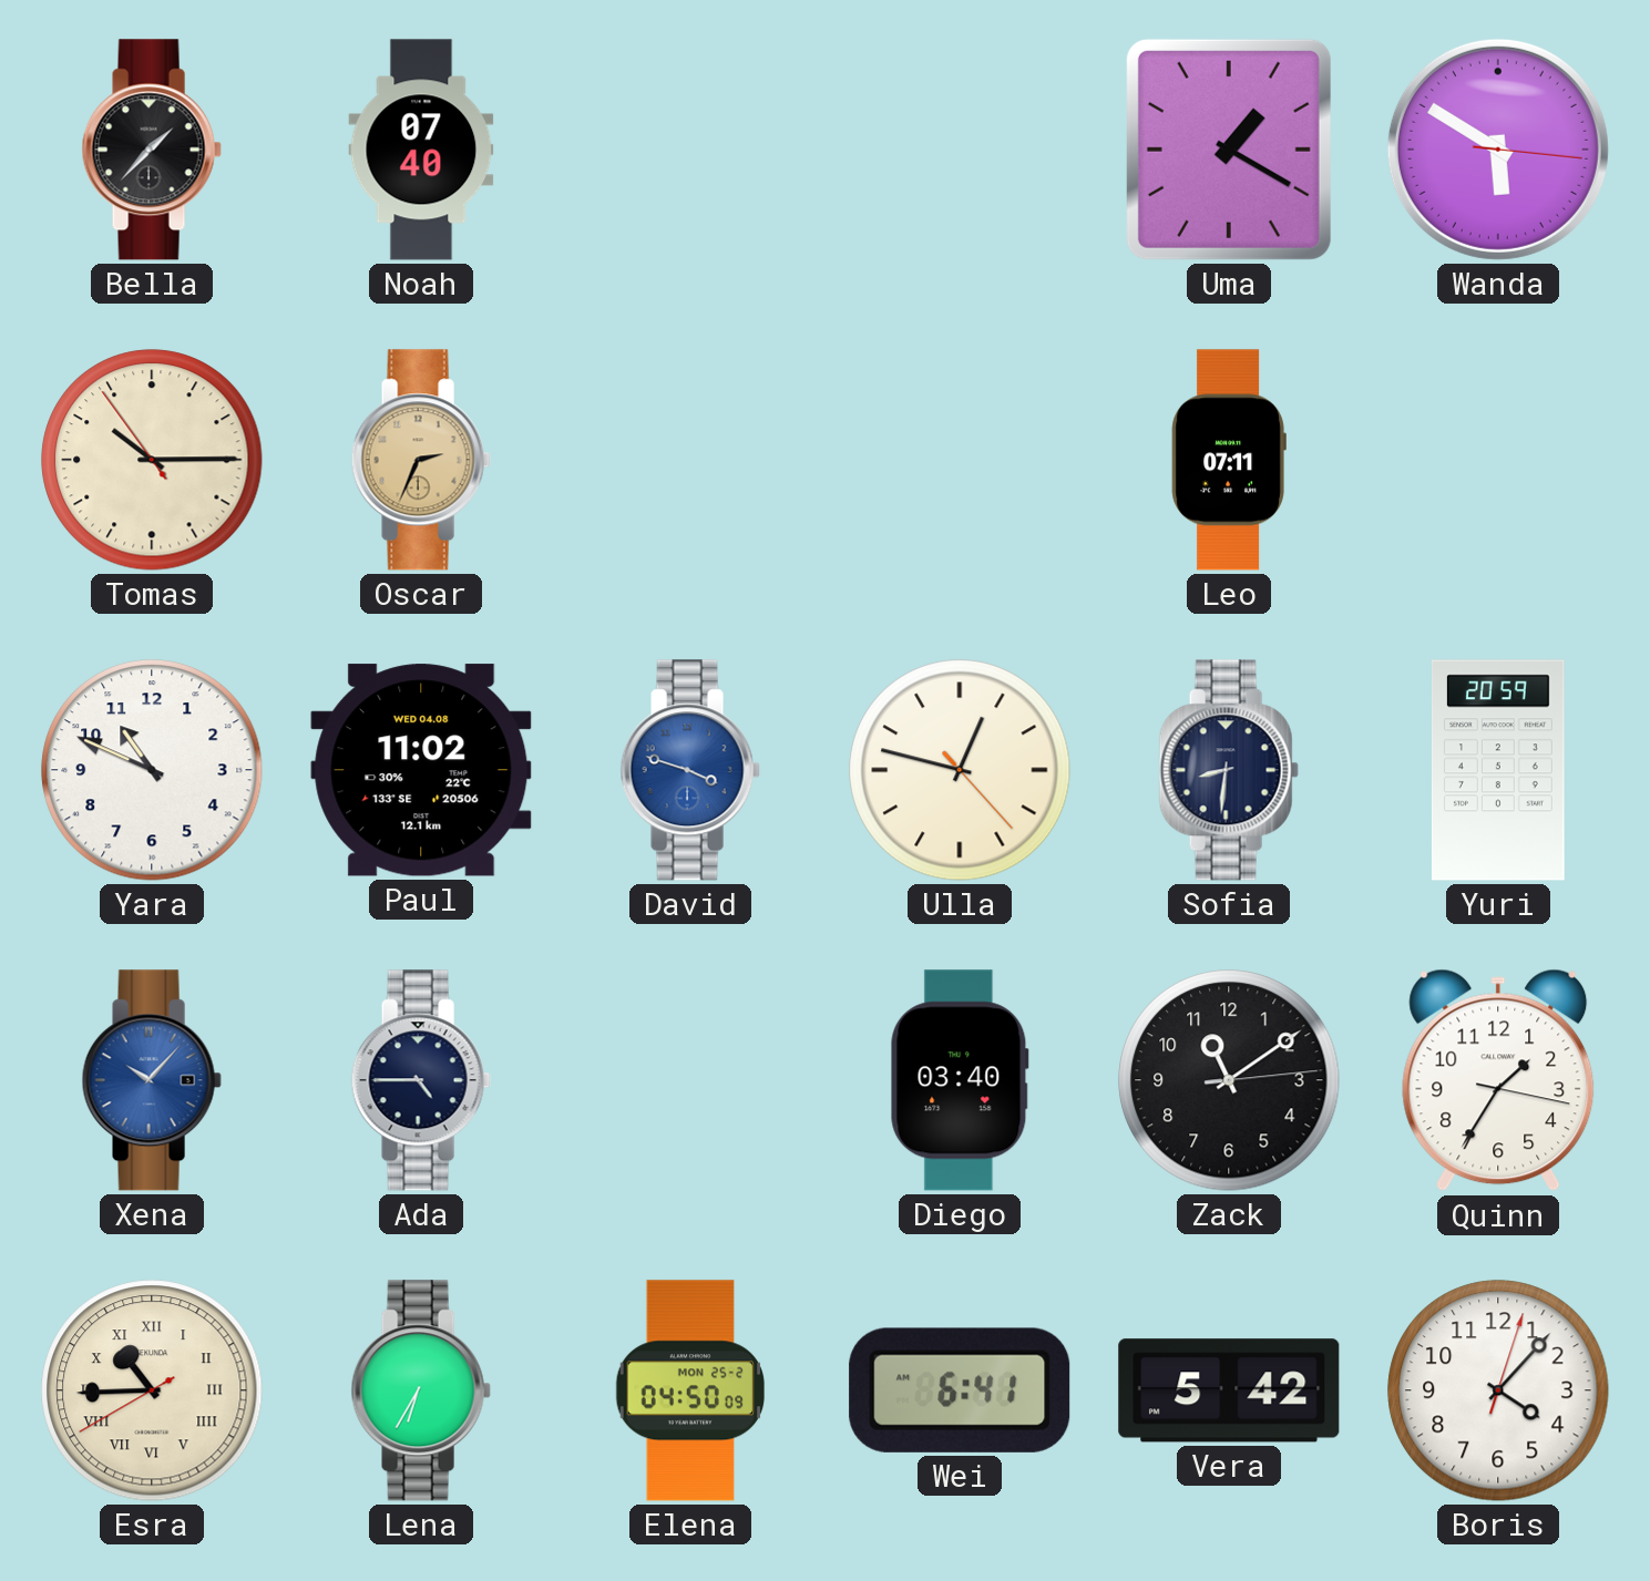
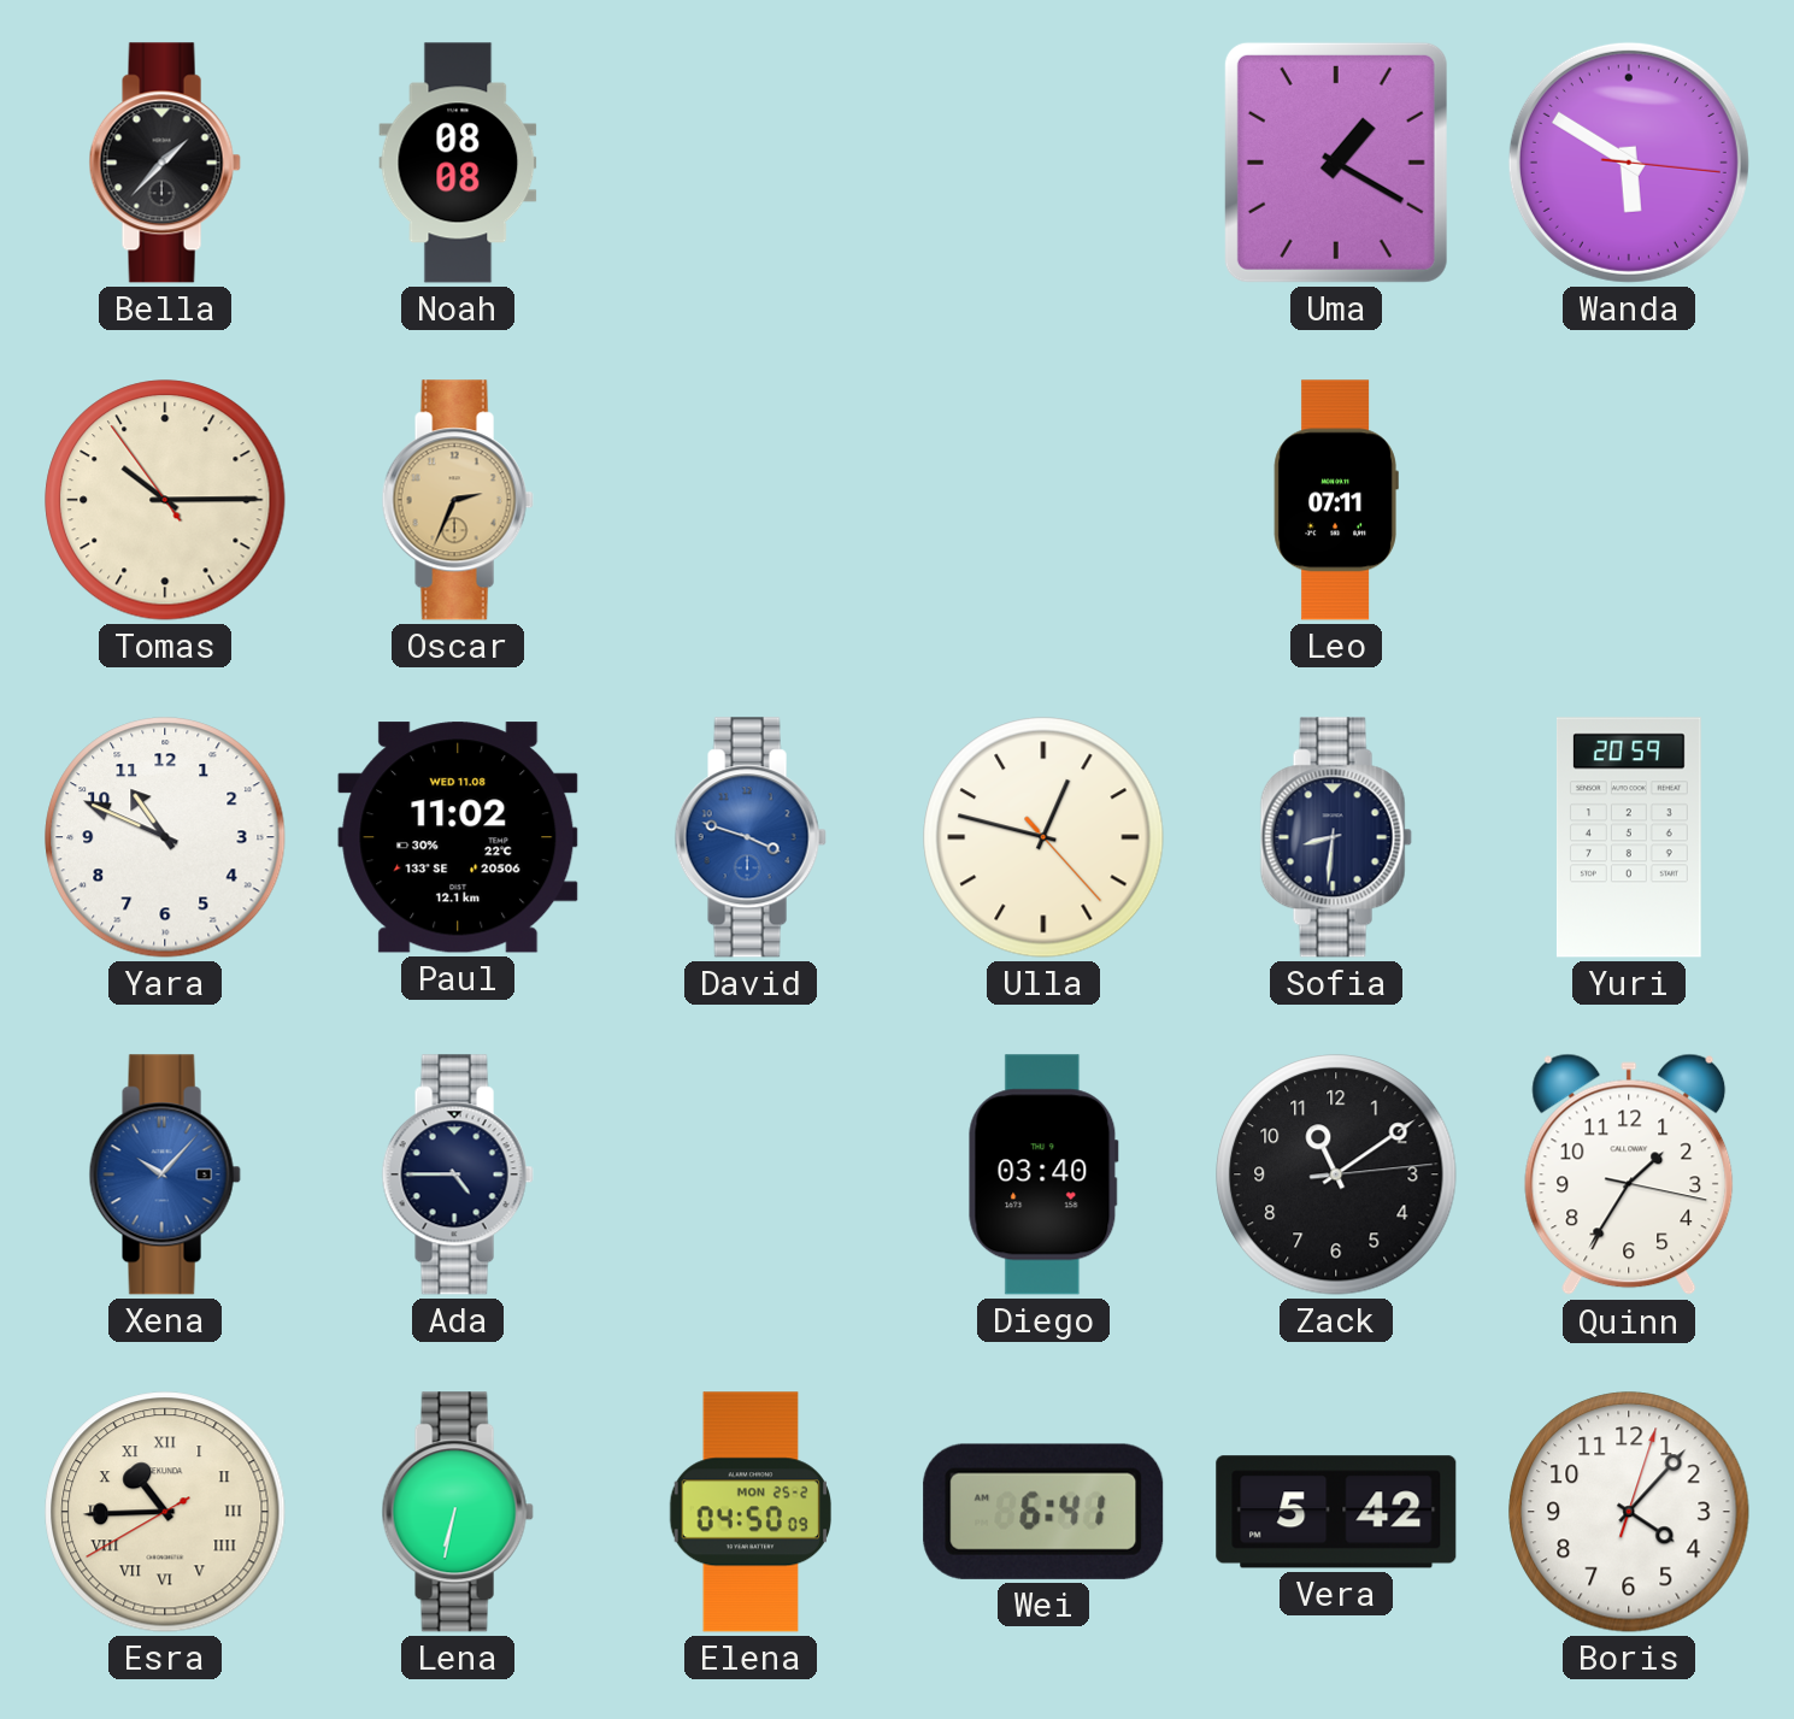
Noah: 07:40 -> 08:08
Paul date: WED 04.08 -> WED 11.08
Lena: 6:35 -> 6:32
